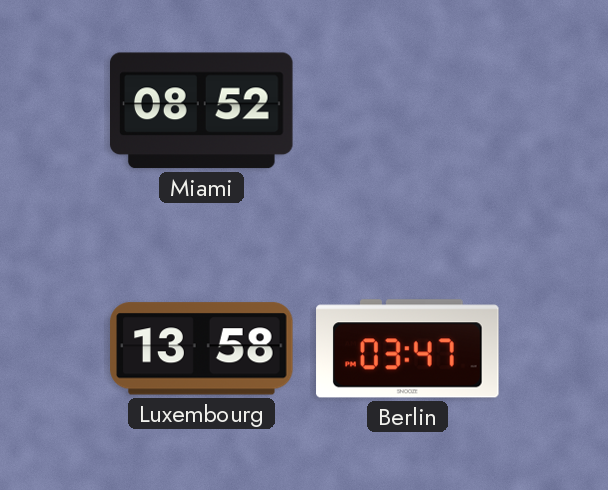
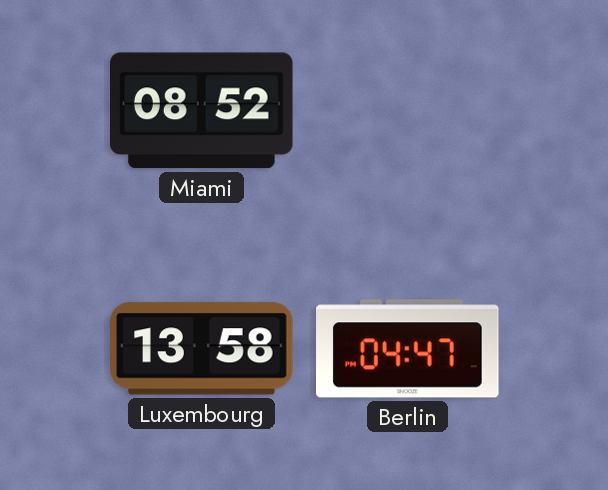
Berlin: 03:47 -> 04:47
